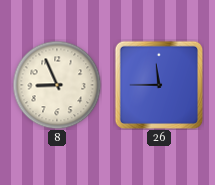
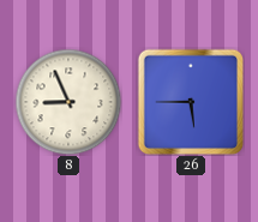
26: 11:45 -> 5:45
